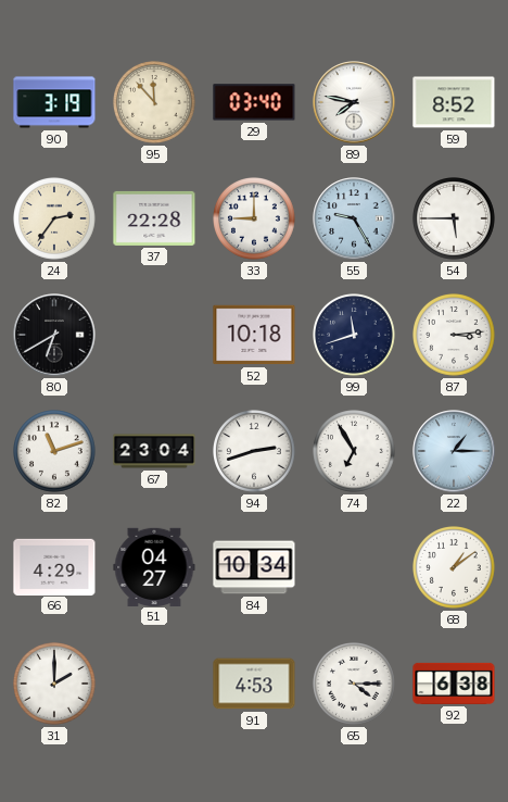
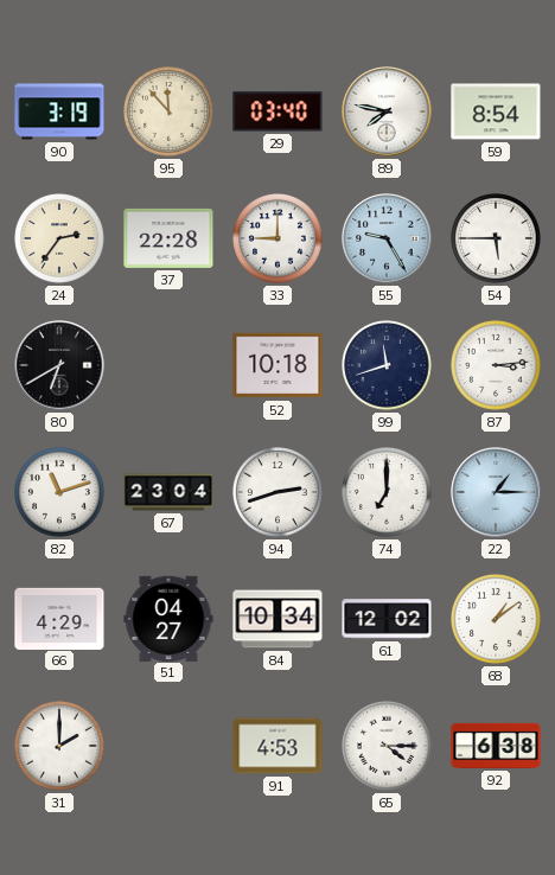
59: 8:52 -> 8:54
74: 6:55 -> 7:00
61: none -> 12:02
